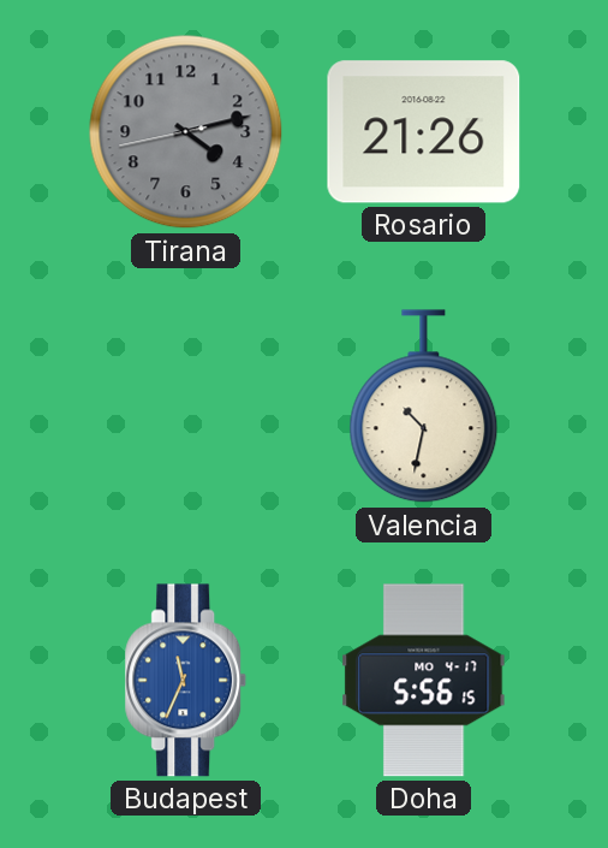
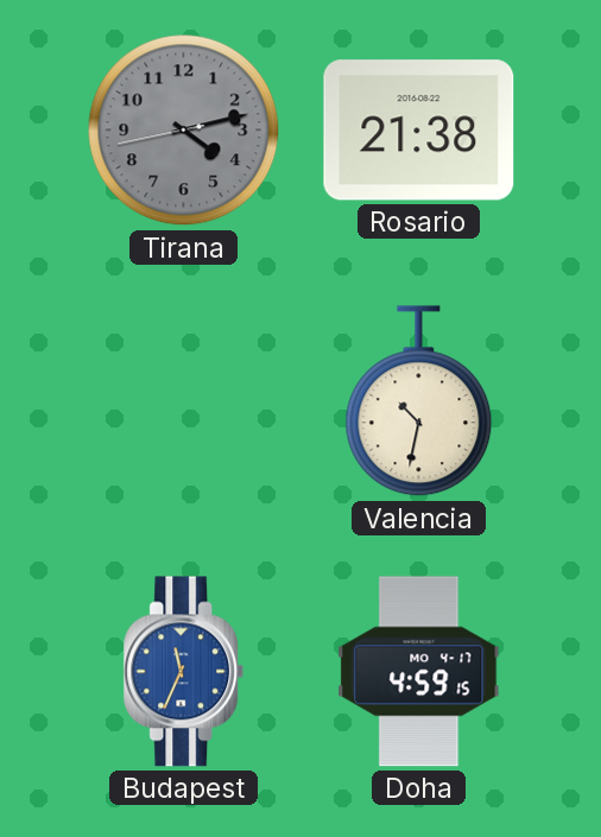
Rosario: 21:26 -> 21:38
Doha: 5:56 -> 4:59
